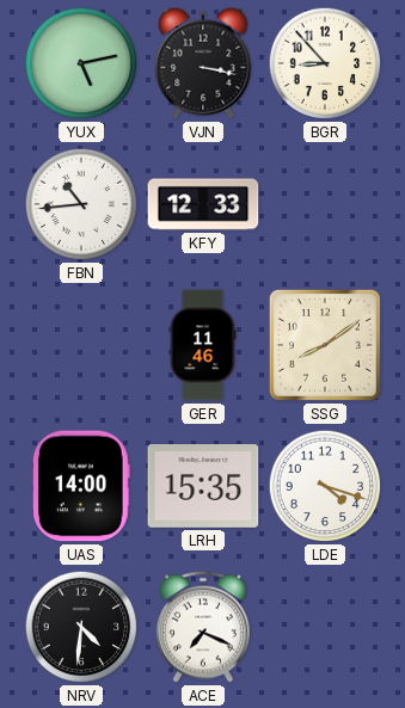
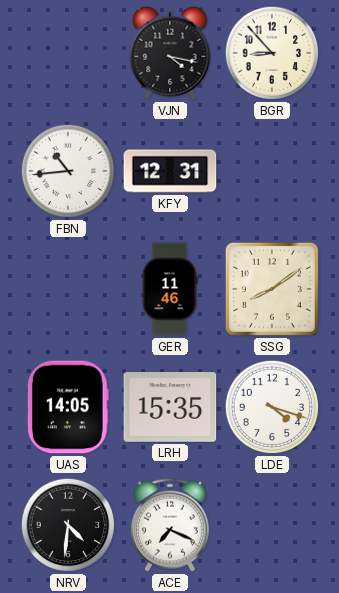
YUX: 5:13 -> none
VJN: 3:17 -> 4:17
KFY: 12:33 -> 12:31
UAS: 14:00 -> 14:05
